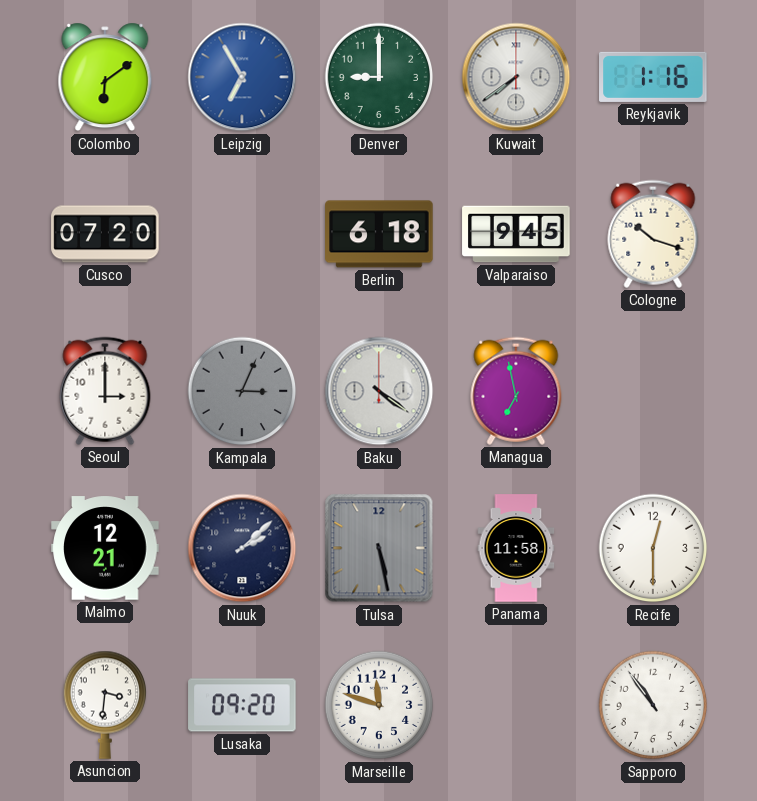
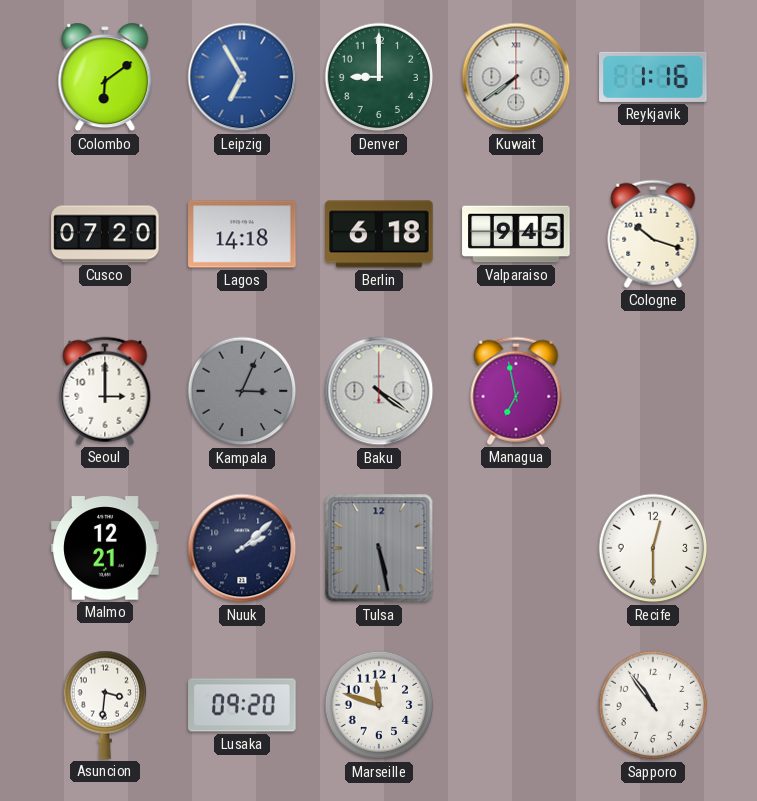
Lagos: none -> 14:18
Panama: 11:58 -> none
